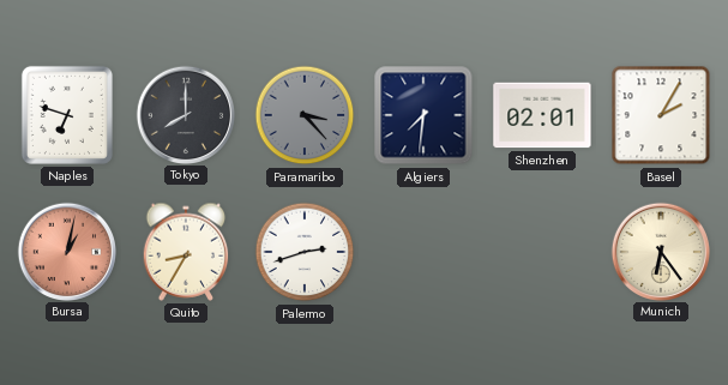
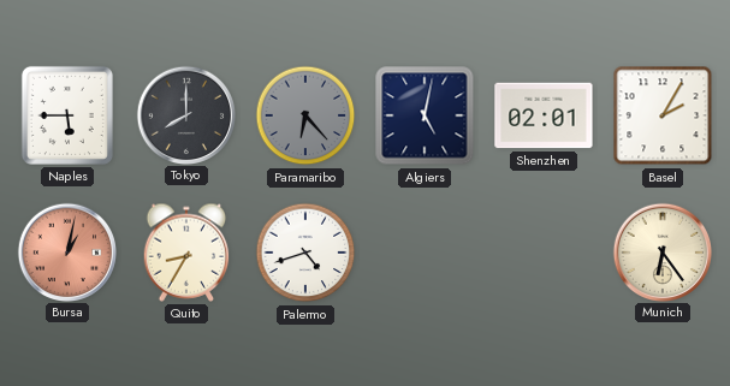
Naples: 6:48 -> 5:45
Paramaribo: 3:23 -> 6:23
Algiers: 7:31 -> 5:02
Palermo: 2:42 -> 4:42
